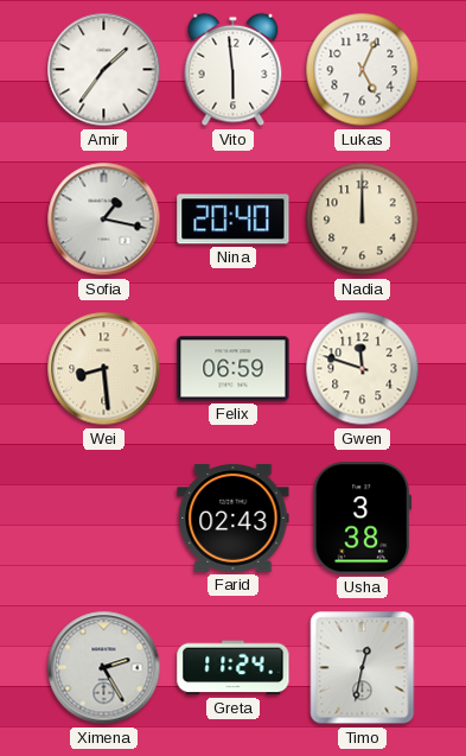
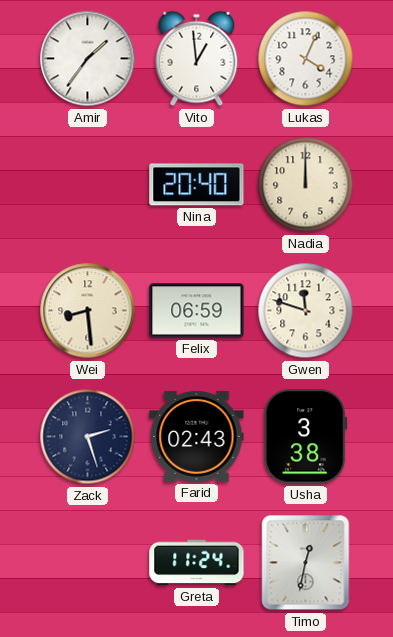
Vito: 5:59 -> 12:59
Lukas: 5:04 -> 4:04
Sofia: 1:17 -> none
Zack: none -> 2:27
Ximena: 2:25 -> none
